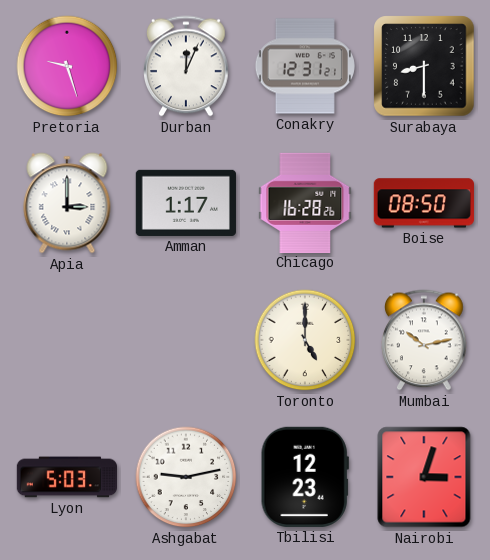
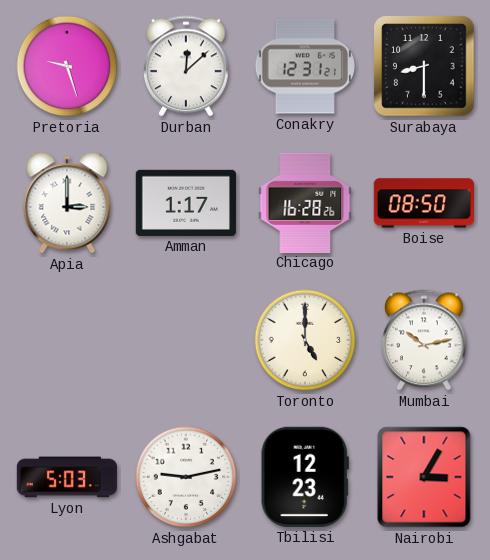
Durban: 12:04 -> 12:08
Nairobi: 3:03 -> 3:05
